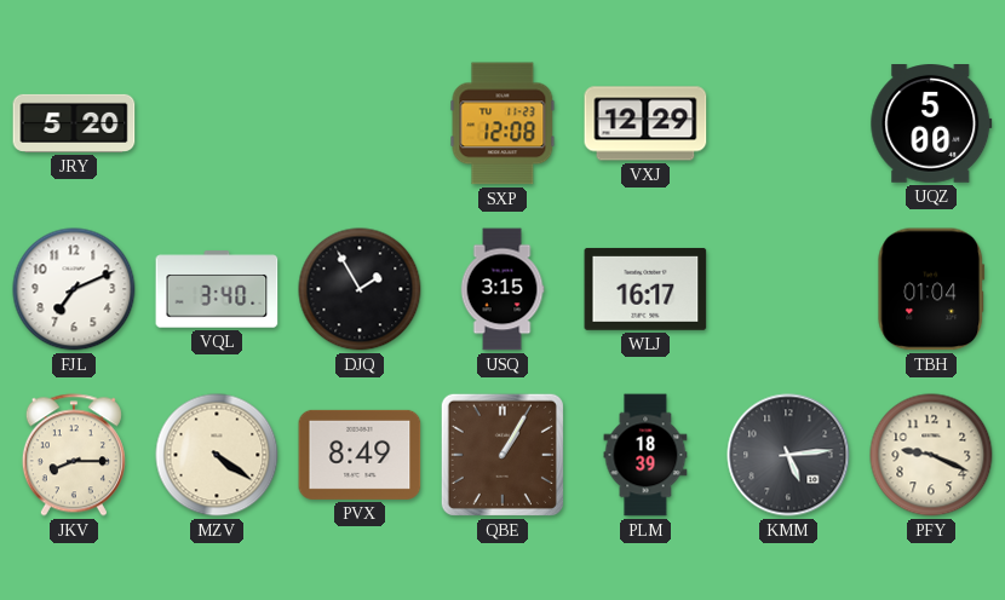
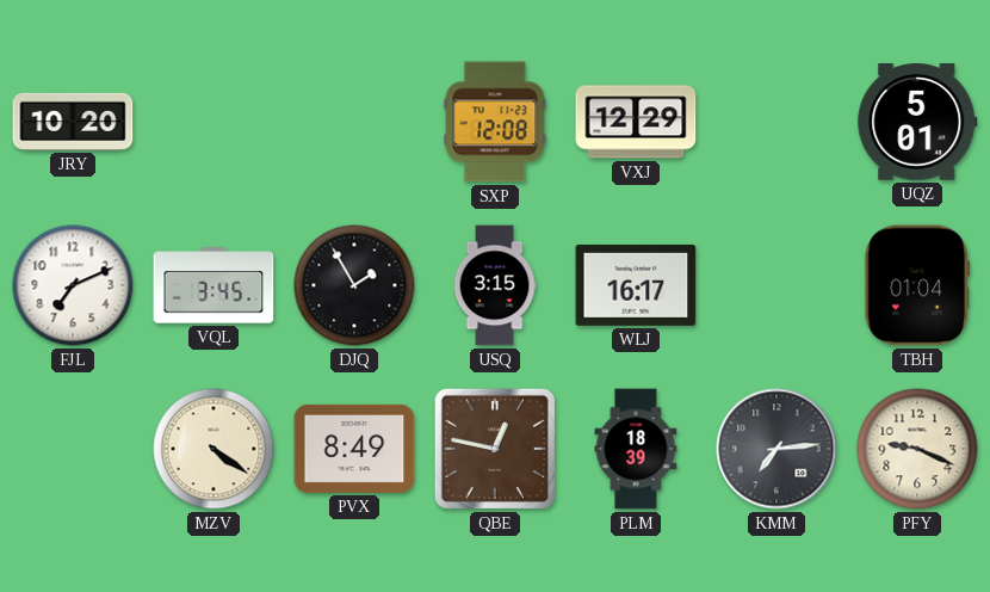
JRY: 5:20 -> 10:20
UQZ: 5:00 -> 5:01
VQL: 3:40 -> 3:45
JKV: 8:15 -> none
QBE: 1:05 -> 12:47
KMM: 5:14 -> 7:14
